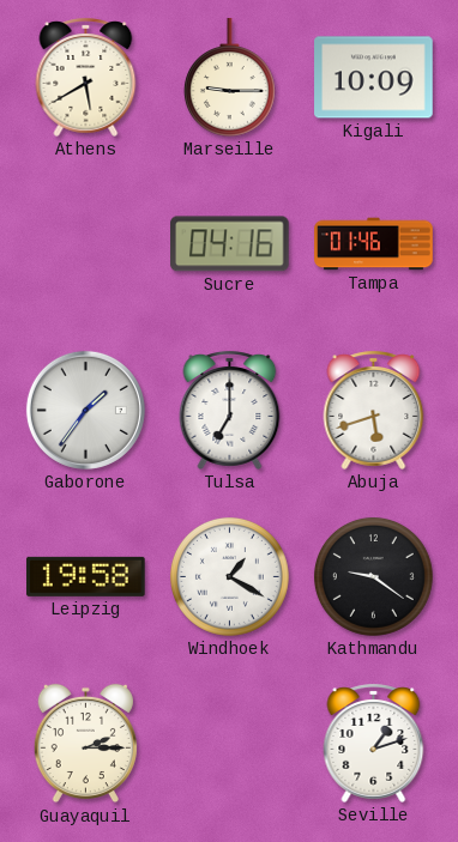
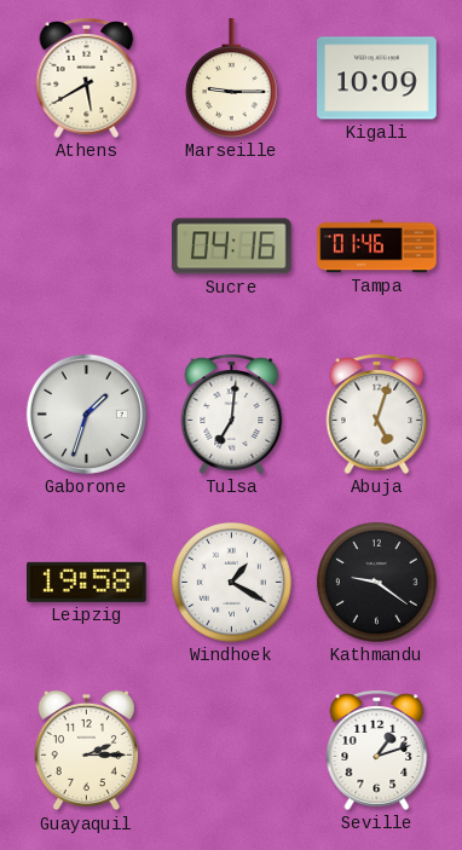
Gaborone: 1:36 -> 1:33
Tulsa: 7:00 -> 7:01
Abuja: 5:42 -> 5:03
